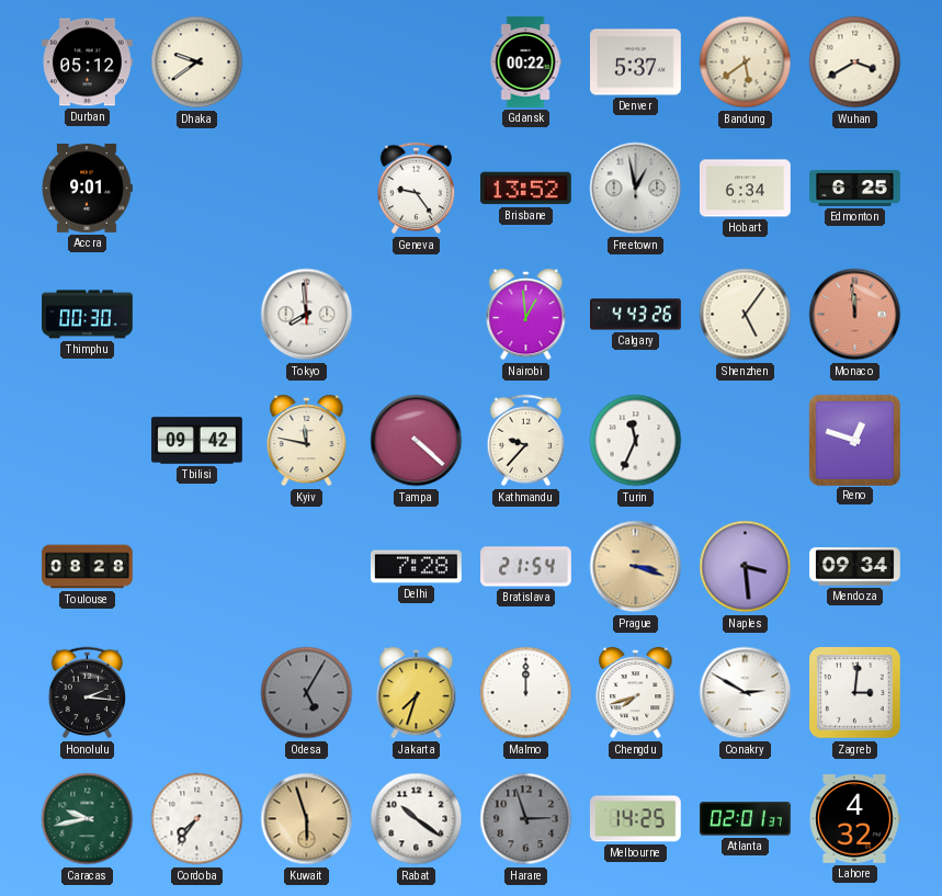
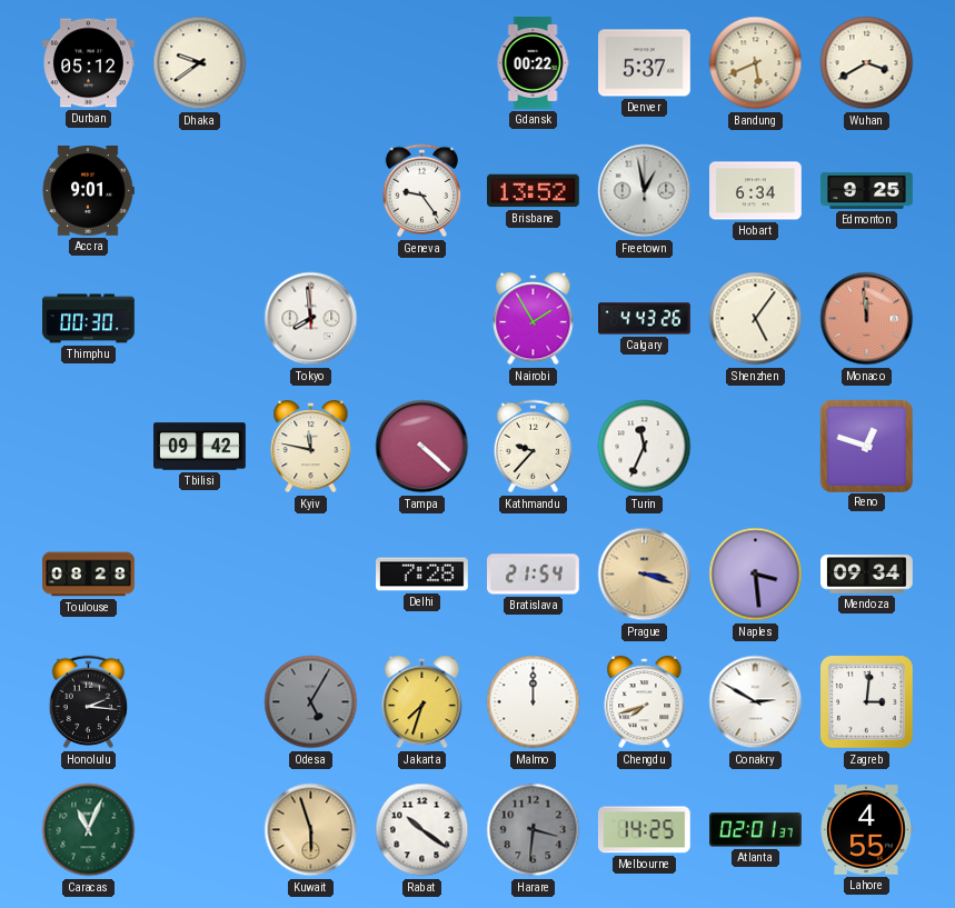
Bandung: 5:39 -> 5:41
Edmonton: 6:25 -> 9:25
Nairobi: 12:59 -> 1:55
Caracas: 9:43 -> 11:04
Cordoba: 7:36 -> none
Harare: 2:57 -> 3:31
Lahore: 4:32 -> 4:55
